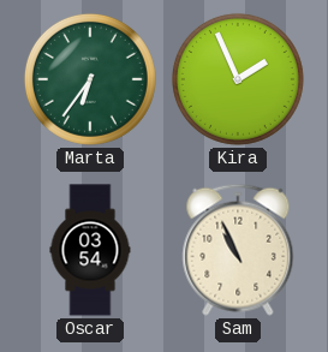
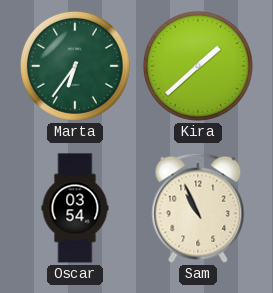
Kira: 1:56 -> 1:38
